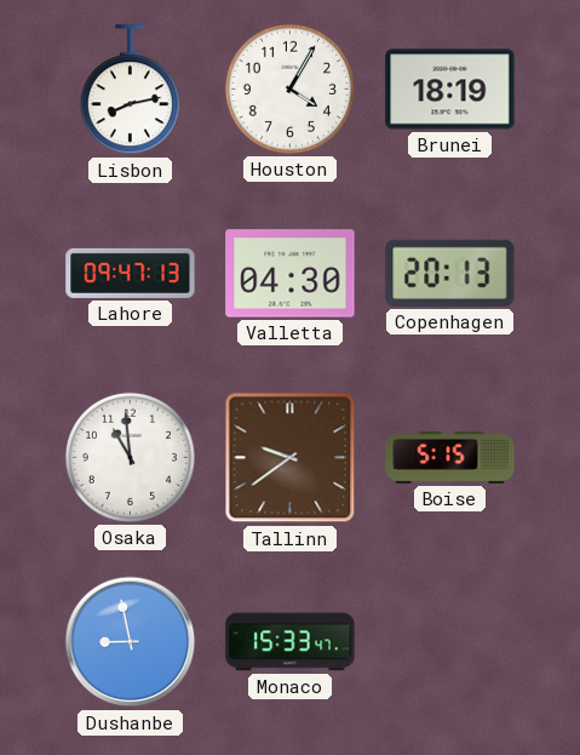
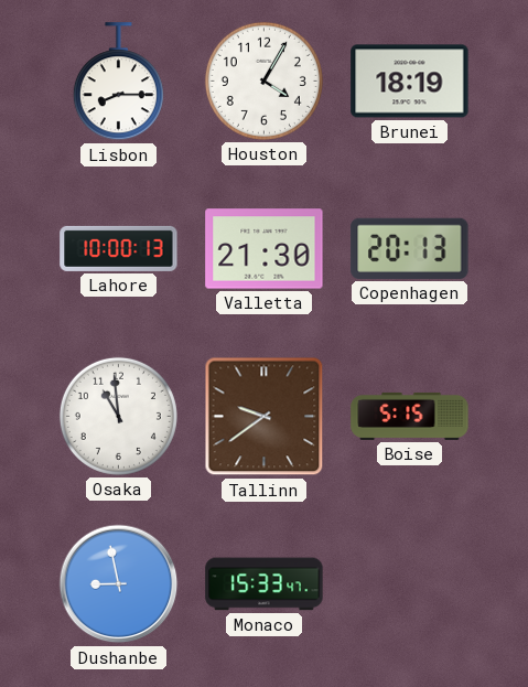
Lisbon: 8:13 -> 8:15
Lahore: 09:47 -> 10:00
Valletta: 04:30 -> 21:30
